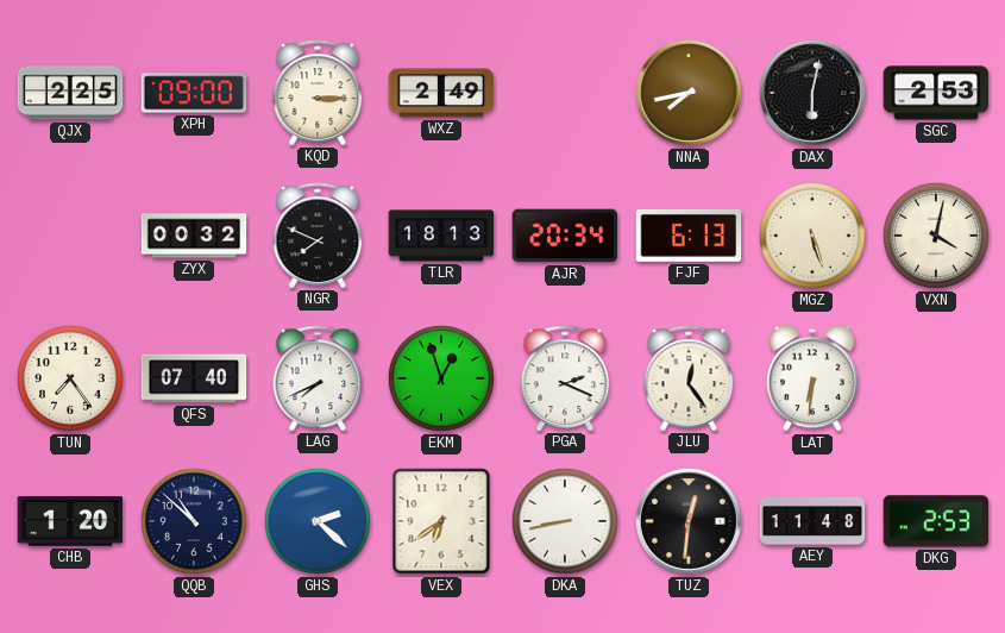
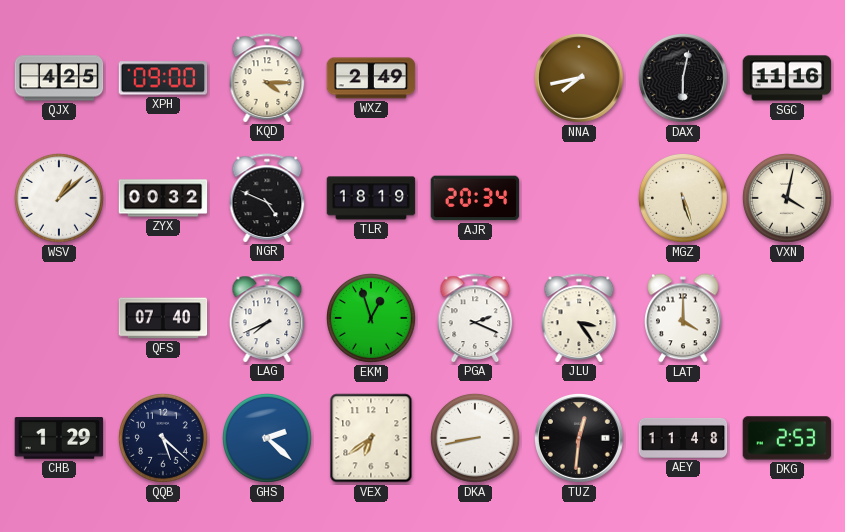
QJX: 2:25 -> 4:25
KQD: 3:15 -> 4:15
SGC: 2:53 -> 11:16
WSV: none -> 1:08
NGR: 7:49 -> 4:49
TLR: 18:13 -> 18:19
FJF: 6:13 -> none
TUN: 7:24 -> none
JLU: 12:24 -> 3:24
LAT: 6:31 -> 4:00
CHB: 1:20 -> 1:29
QQB: 10:52 -> 5:22
